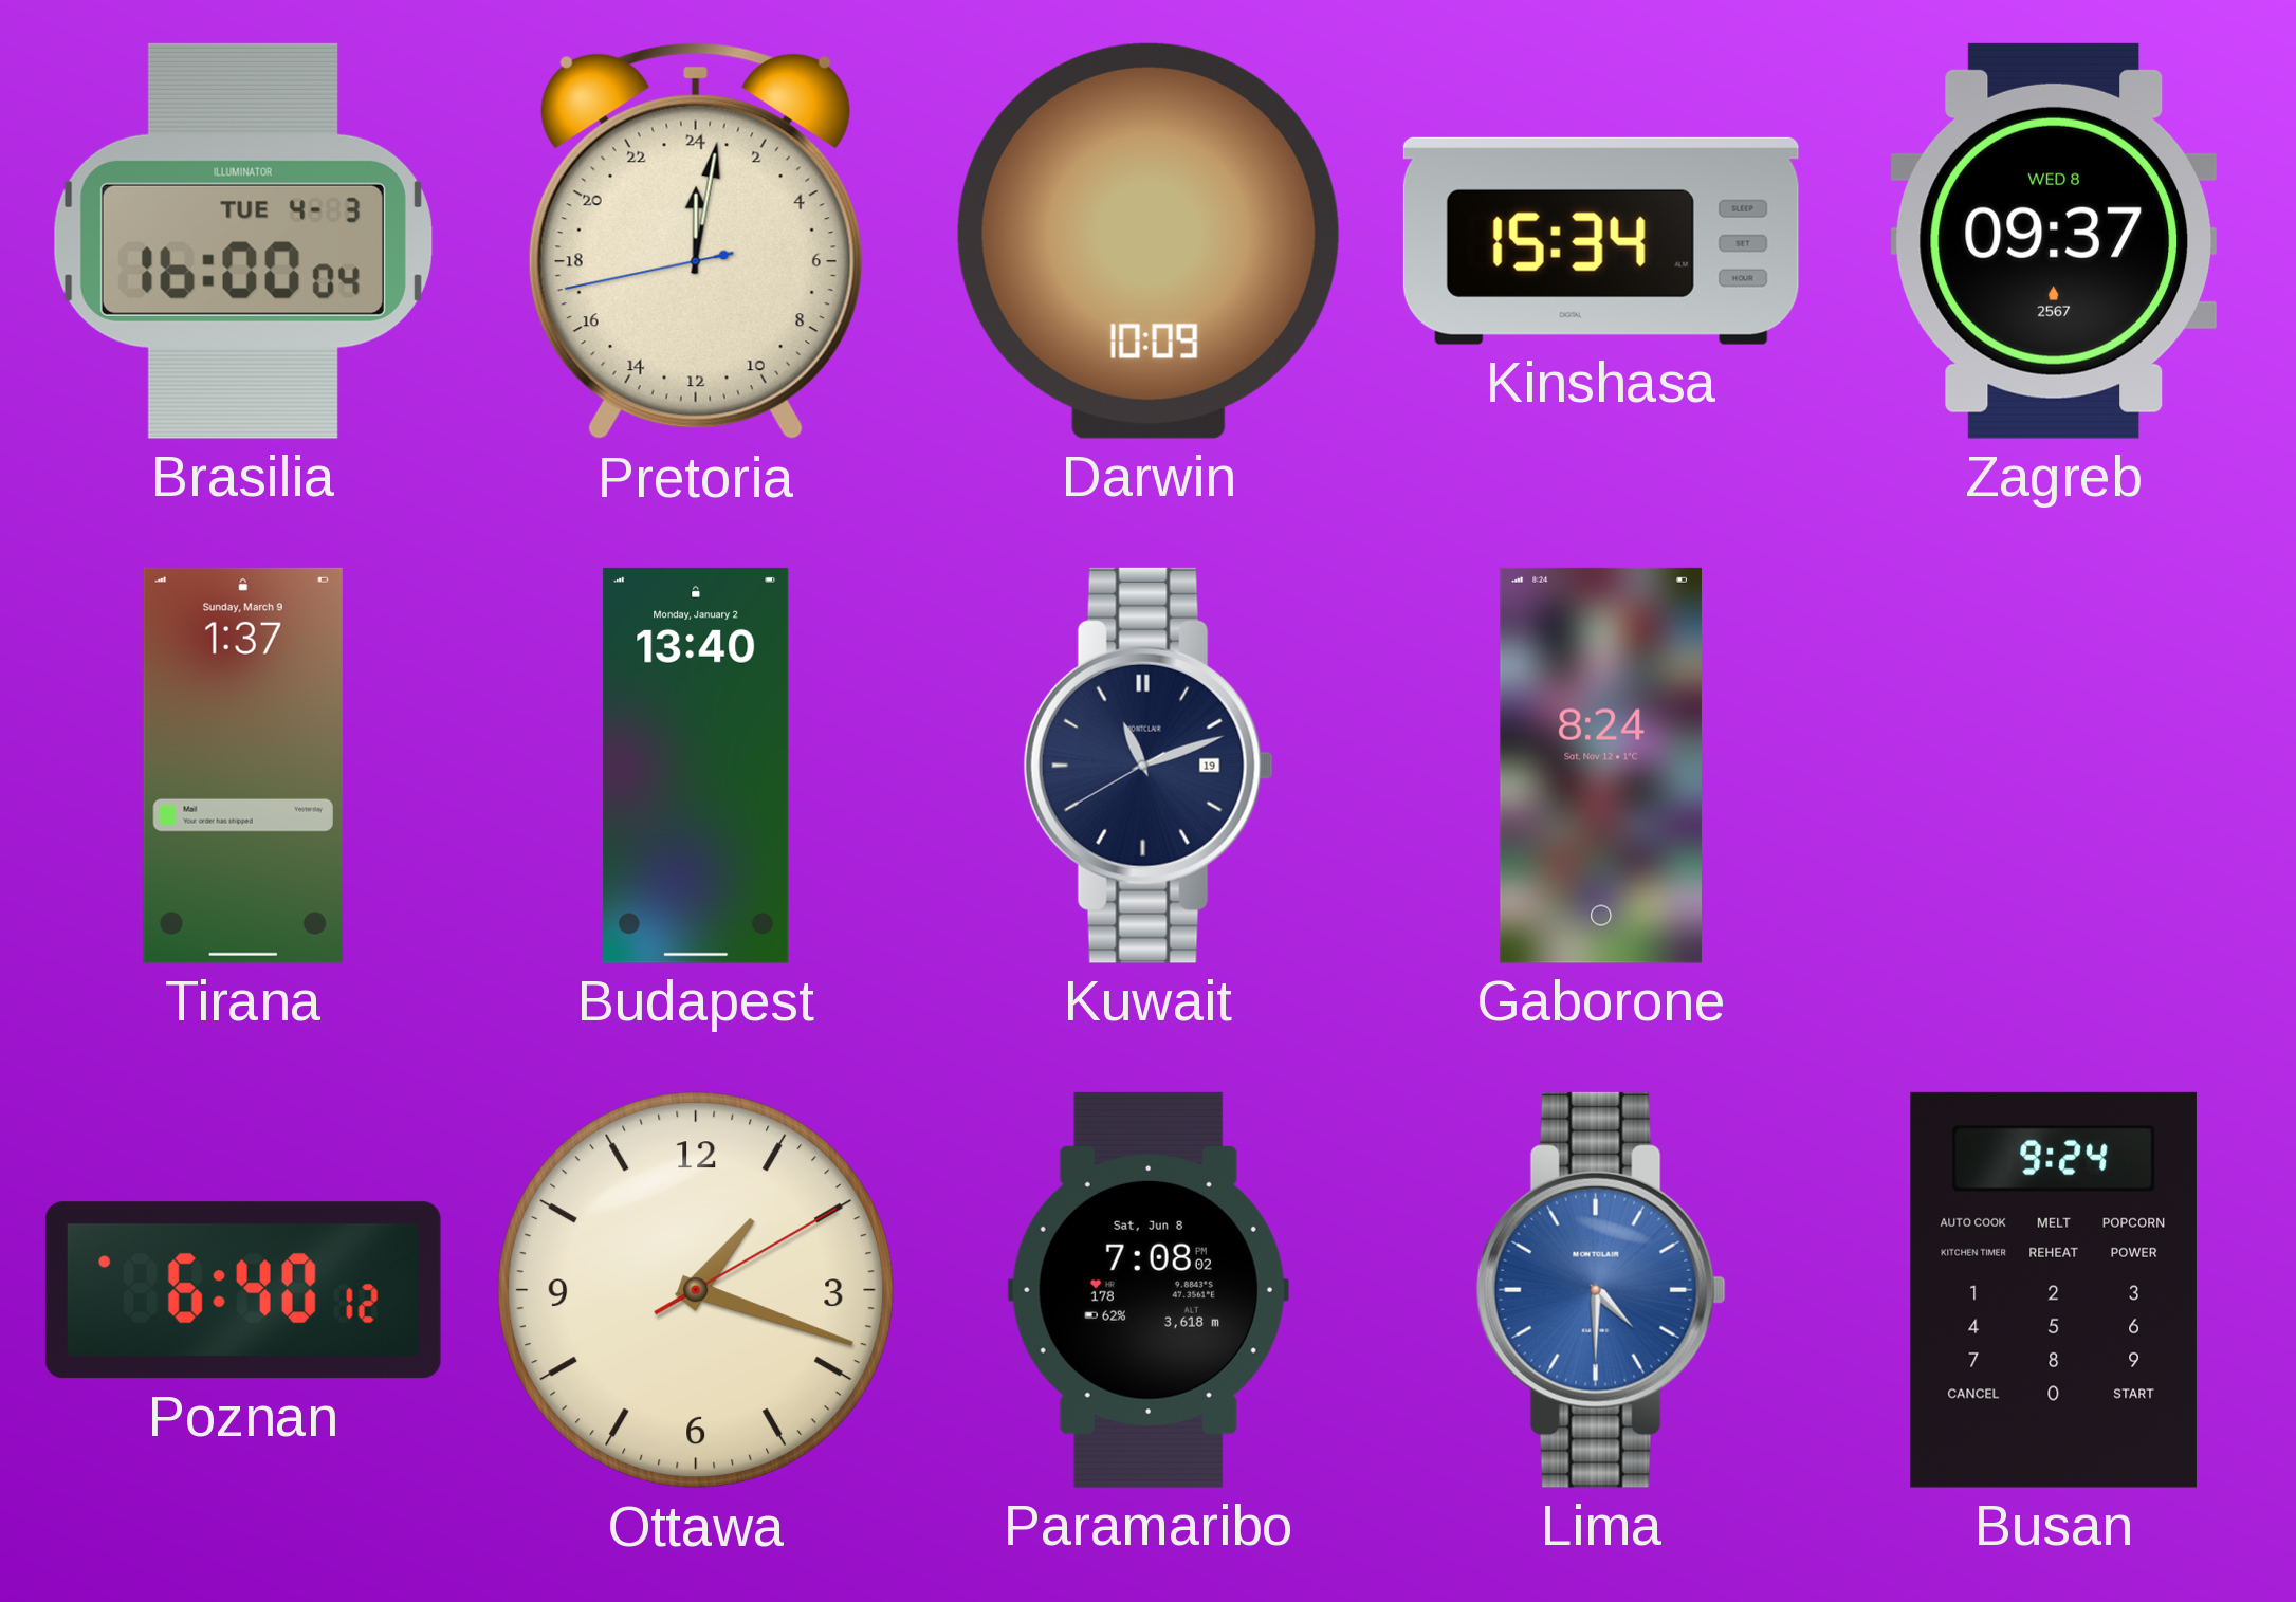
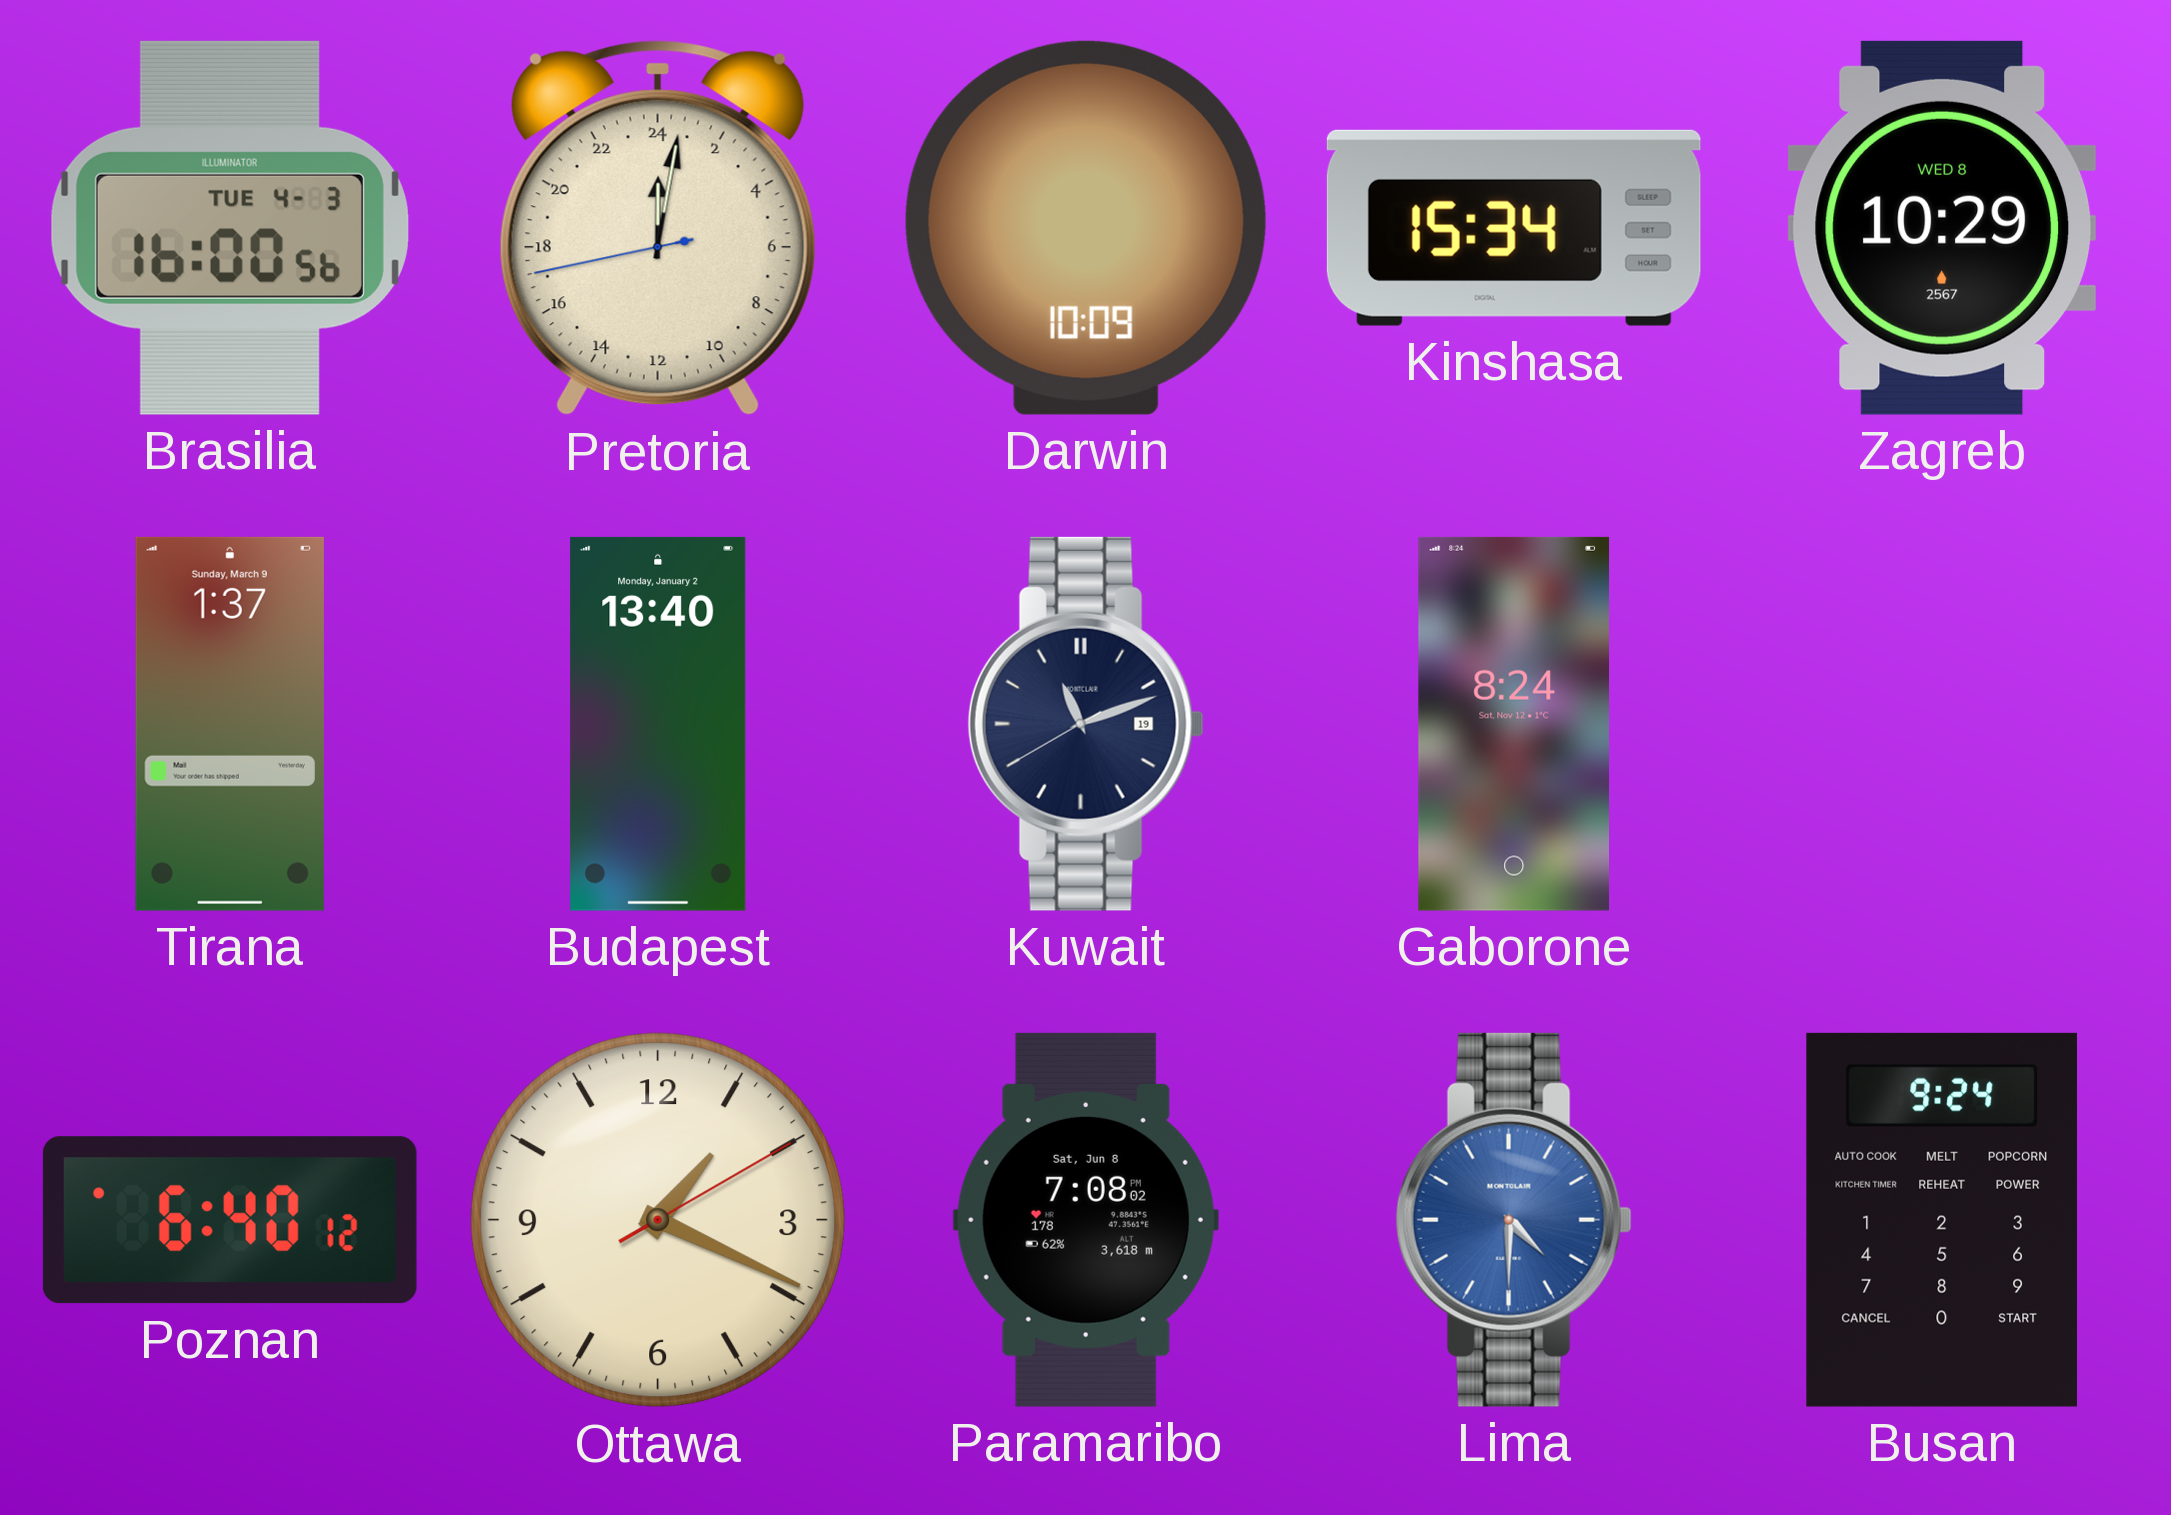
Brasilia: 16:00:04 -> 16:00:56
Zagreb: 09:37 -> 10:29
Ottawa: 1:18 -> 1:19
